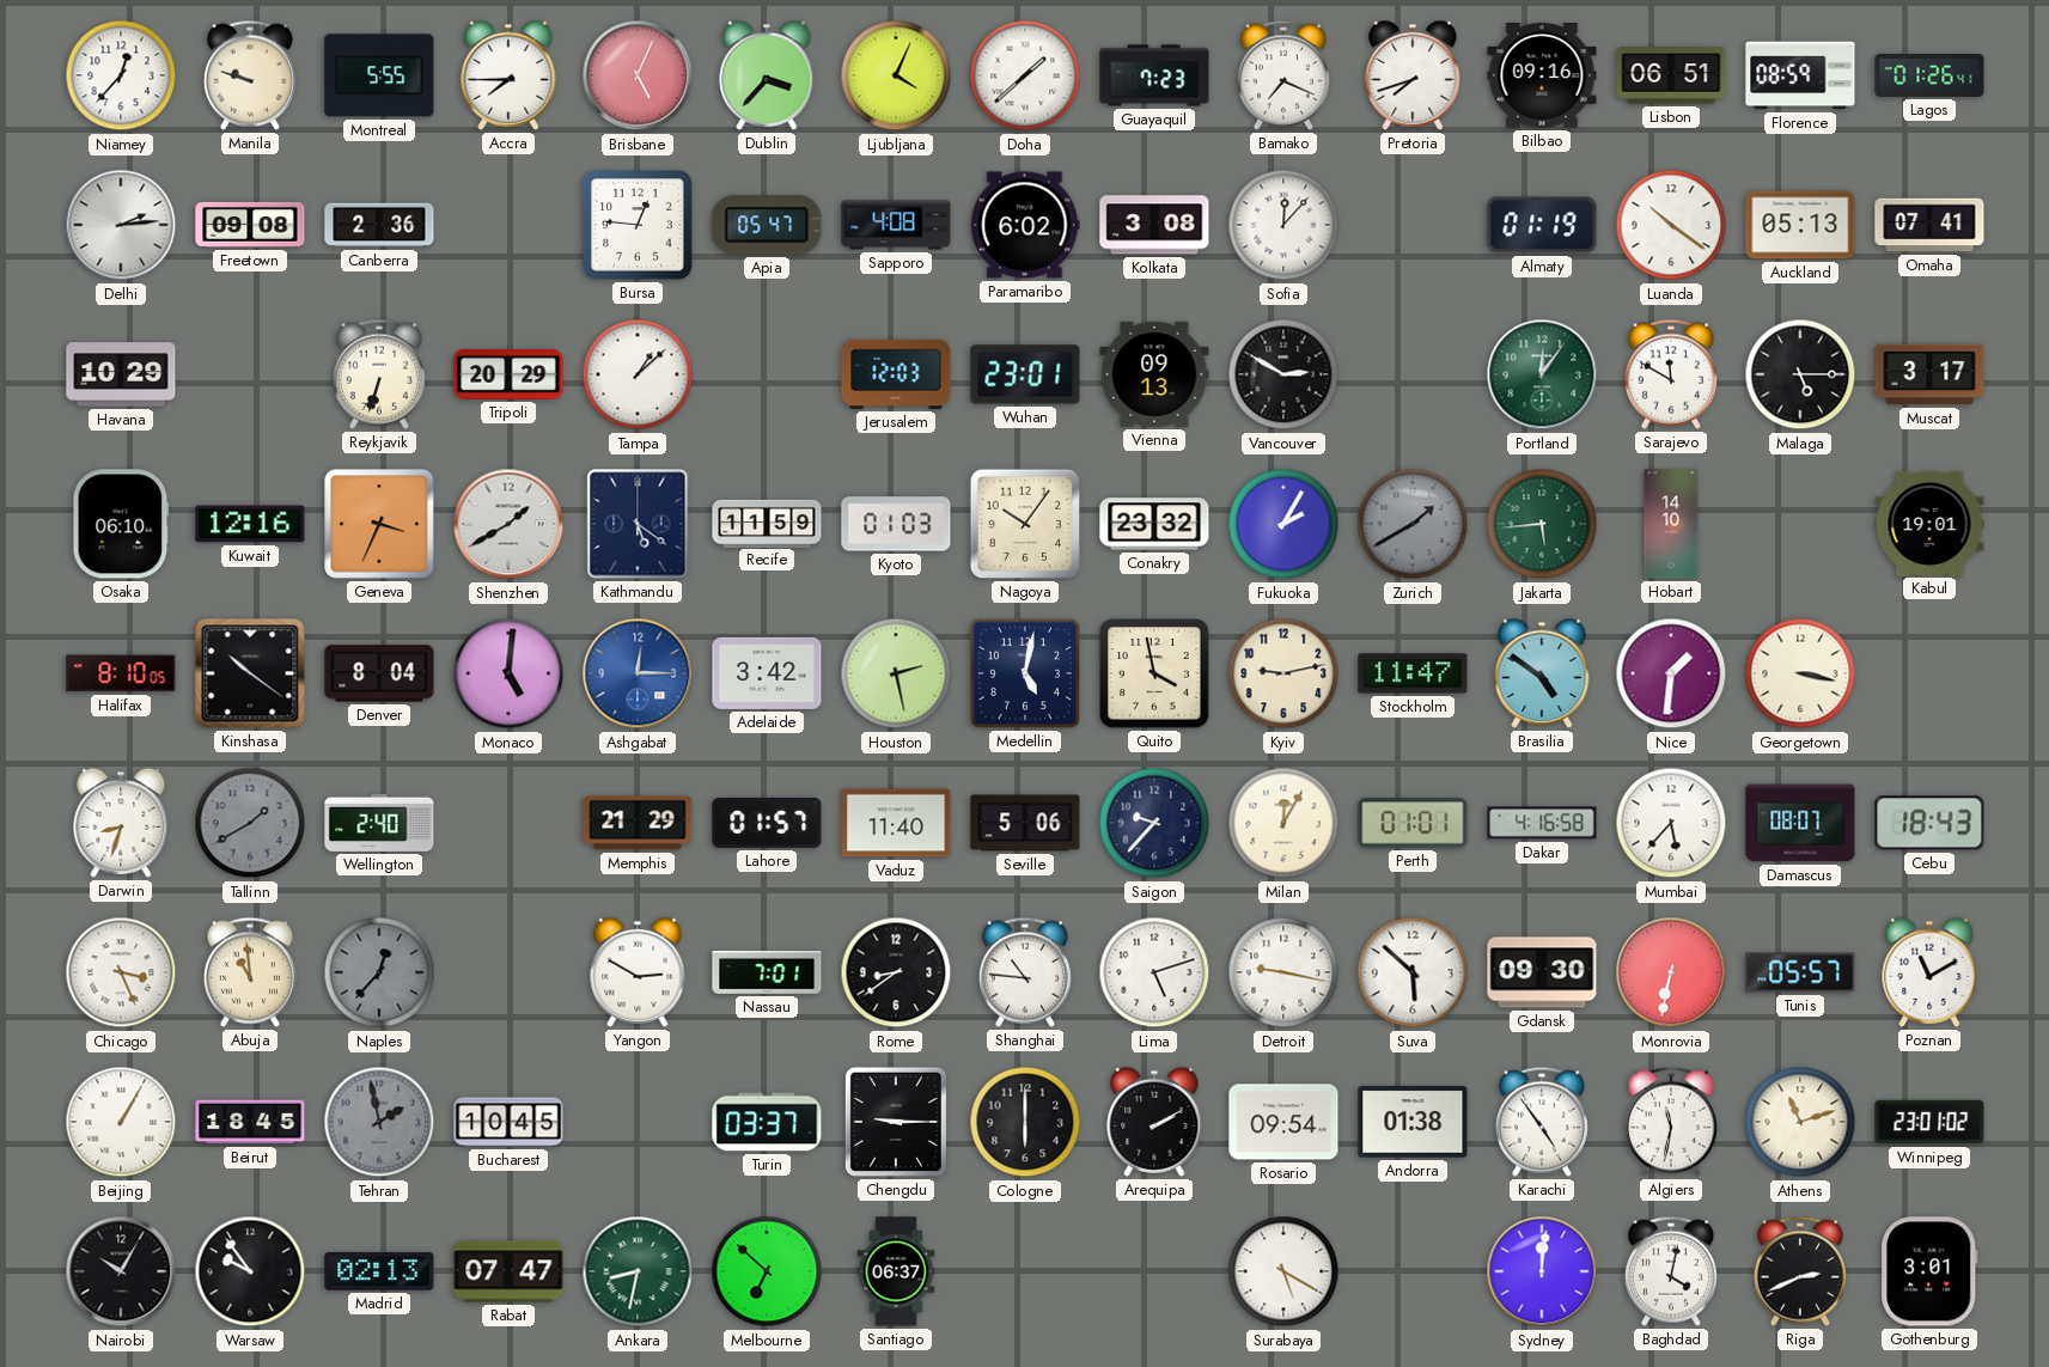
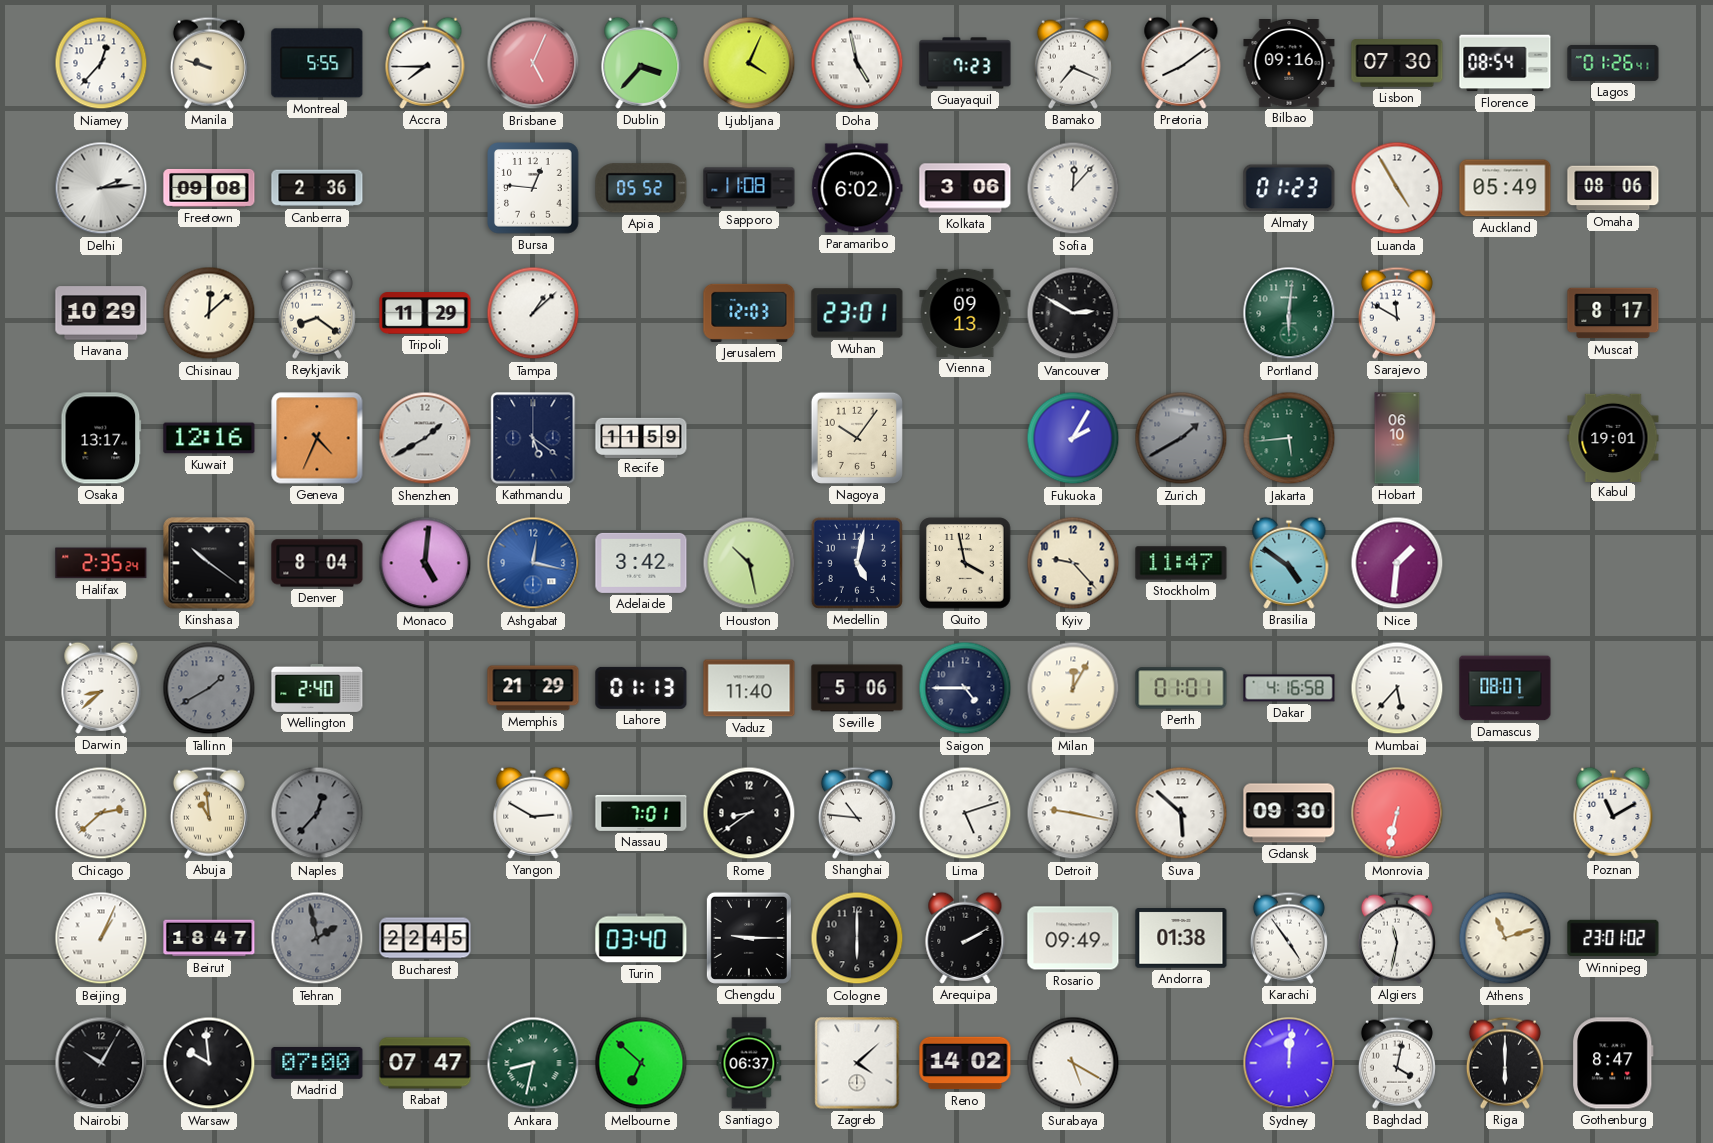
Doha: 1:38 -> 4:58
Pretoria: 7:42 -> 8:09
Lisbon: 06:51 -> 07:30
Florence: 08:59 -> 08:54
Apia: 05:47 -> 05:52
Sapporo: 4:08 -> 11:08
Kolkata: 3:08 -> 3:06
Almaty: 01:19 -> 01:23
Luanda: 10:21 -> 4:55
Auckland: 05:13 -> 05:49
Omaha: 07:41 -> 08:06
Chisinau: none -> 12:08
Reykjavik: 6:33 -> 8:21
Tripoli: 20:29 -> 11:29
Portland: 12:06 -> 6:01
Malaga: 5:15 -> none
Muscat: 3:17 -> 8:17
Osaka: 06:10 -> 13:17
Geneva: 3:34 -> 4:34
Kyoto: 01:03 -> none
Conakry: 23:32 -> none
Hobart: 14:10 -> 06:10
Halifax: 8:10 -> 2:35
Ashgabat: 12:15 -> 12:17
Houston: 2:28 -> 10:28
Kyiv: 9:13 -> 9:23
Georgetown: 3:17 -> none
Darwin: 8:33 -> 8:38
Lahore: 01:57 -> 01:13
Saigon: 9:37 -> 4:45
Cebu: 18:43 -> none
Chicago: 3:26 -> 2:38
Tunis: 05:57 -> none
Beijing: 1:05 -> 1:04
Beirut: 18:45 -> 18:47
Bucharest: 10:45 -> 22:45
Turin: 03:37 -> 03:40
Rosario: 09:54 -> 09:49
Warsaw: 9:54 -> 9:59
Madrid: 02:13 -> 07:00
Zagreb: none -> 4:08
Reno: none -> 14:02
Riga: 2:41 -> 6:00
Gothenburg: 3:01 -> 8:47
